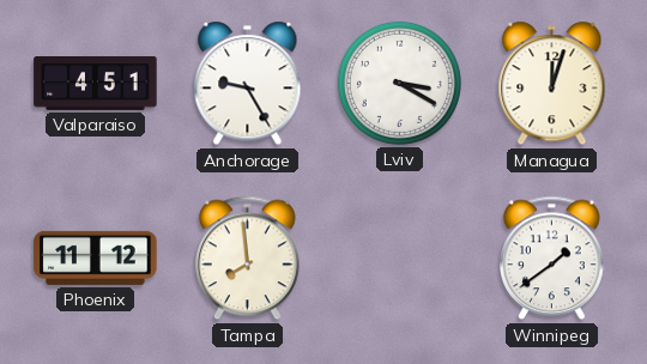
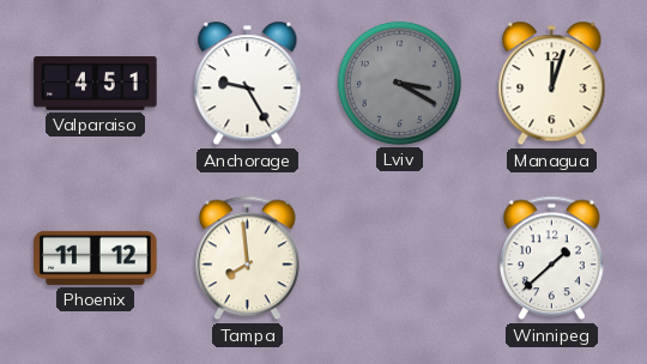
Lviv dial: white -> grey
Winnipeg: 1:39 -> 1:38
